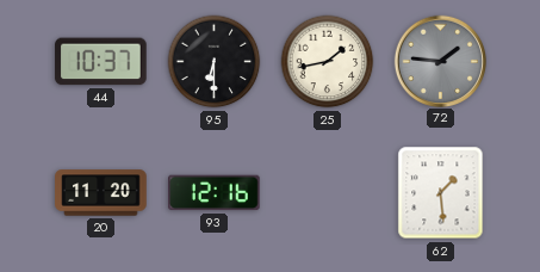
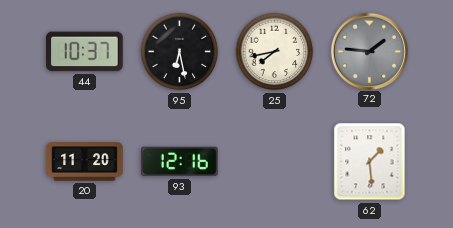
95: 6:30 -> 6:28
25: 1:43 -> 7:43
